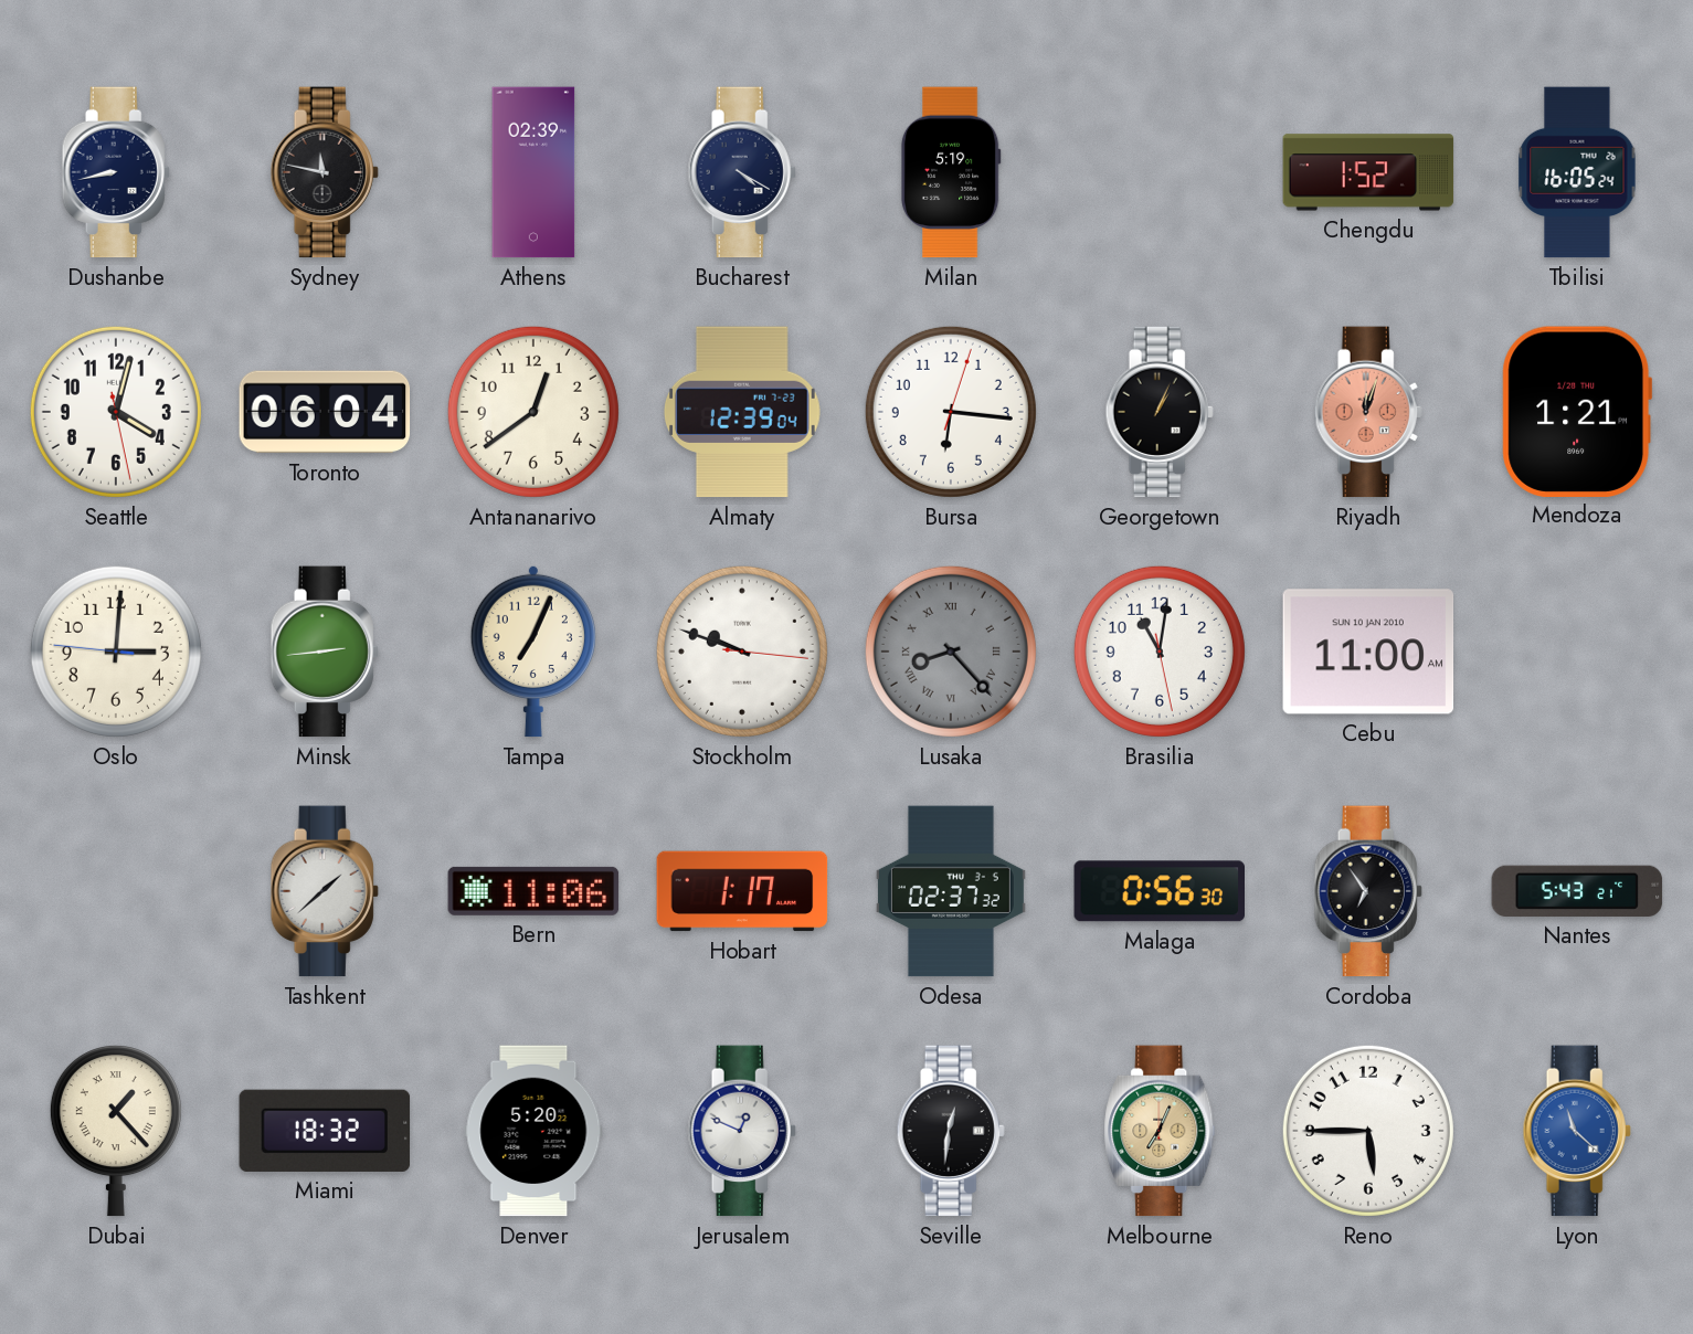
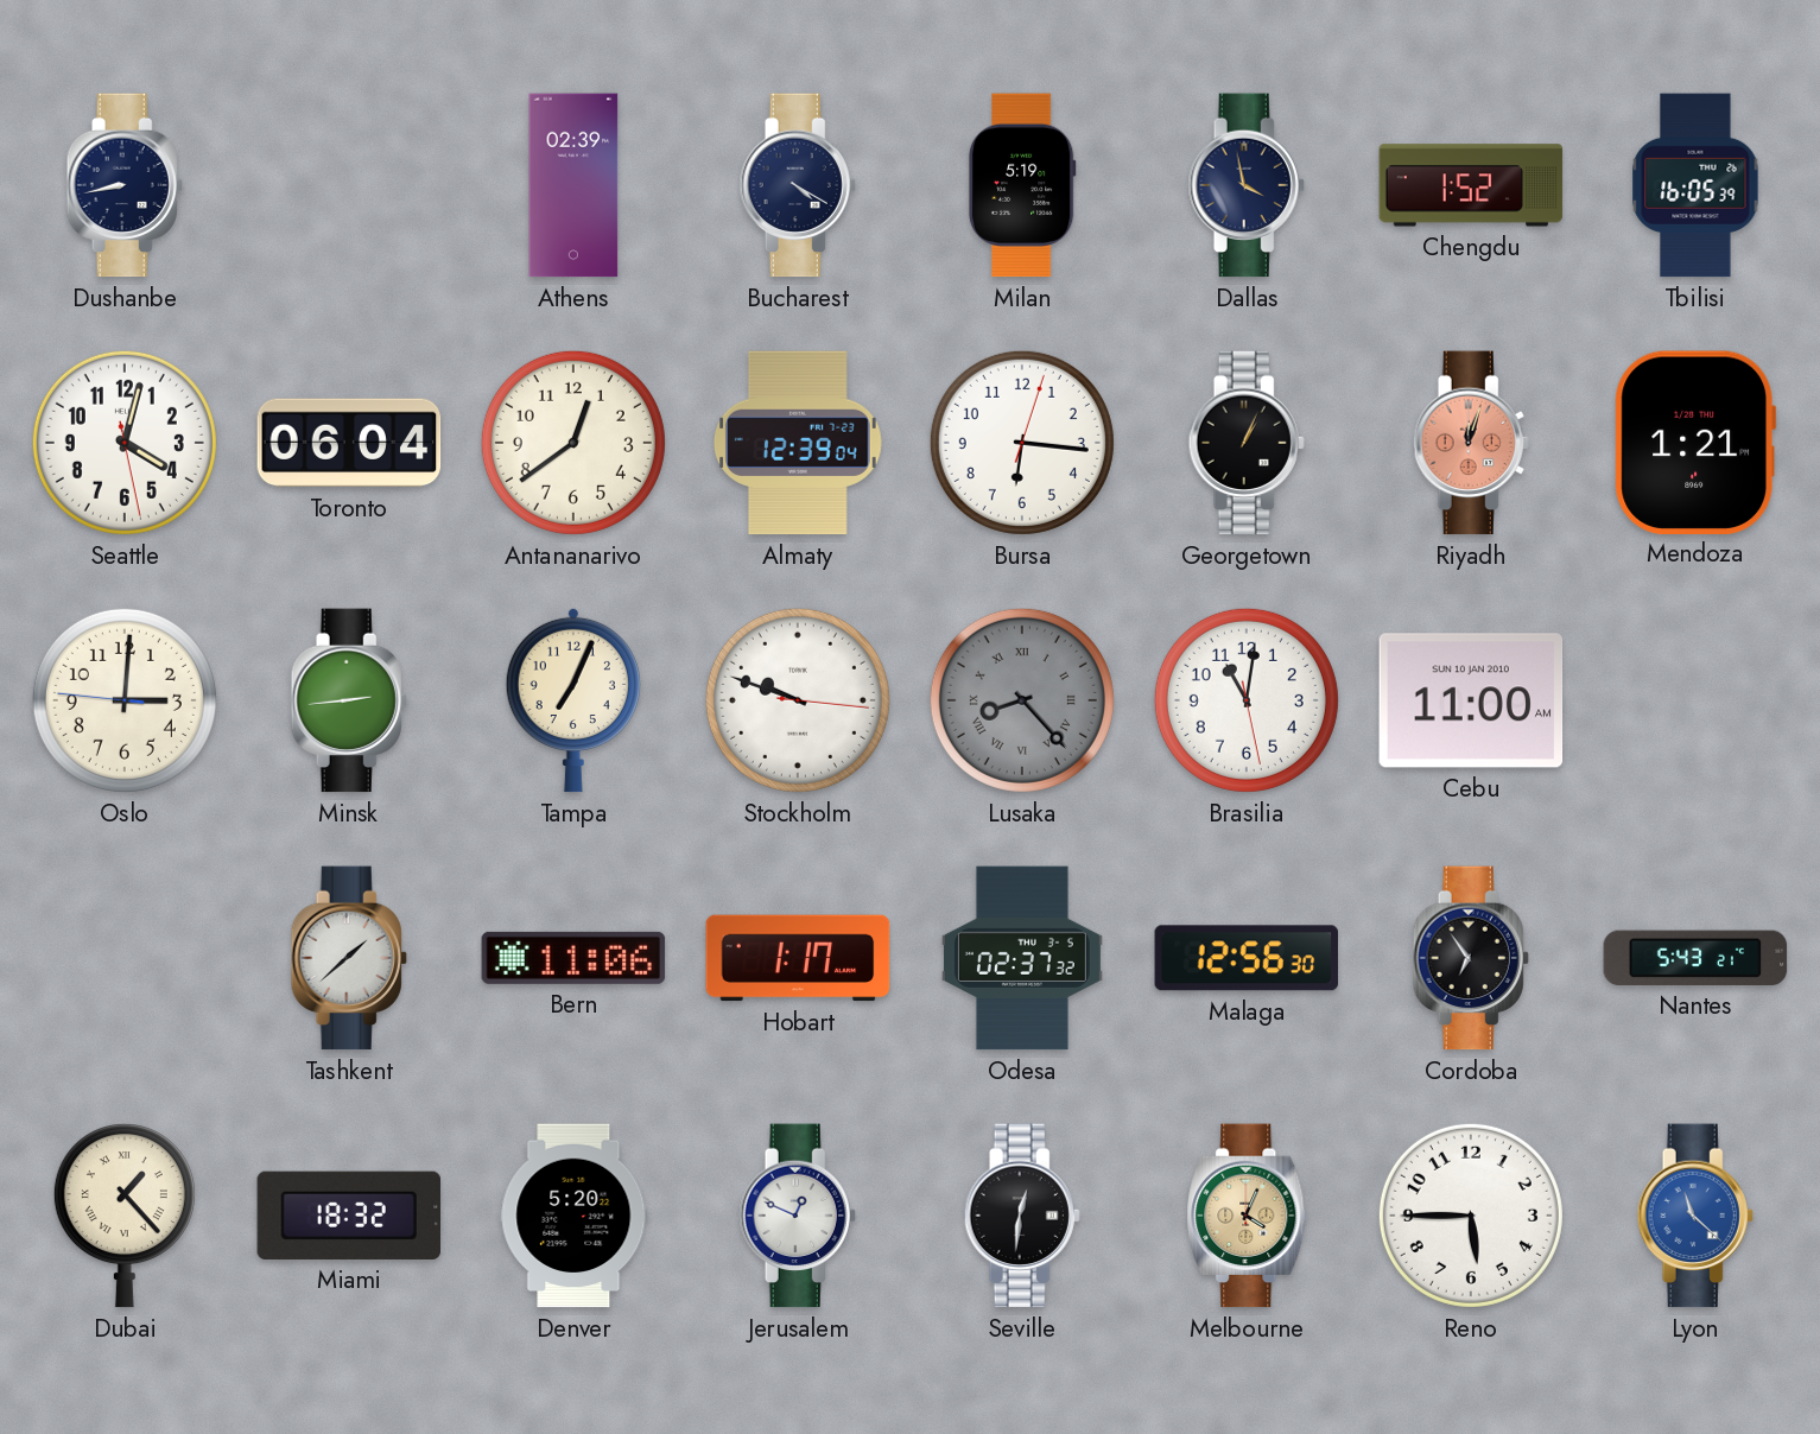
Sydney: 11:47 -> none
Dallas: none -> 3:58
Tbilisi: 16:05:24 -> 16:05:39
Malaga: 0:56 -> 12:56
Melbourne: 7:04 -> 4:04
